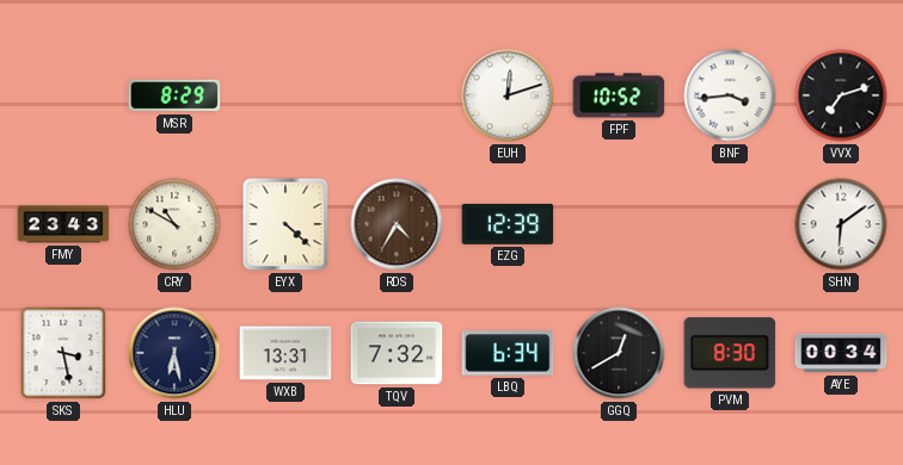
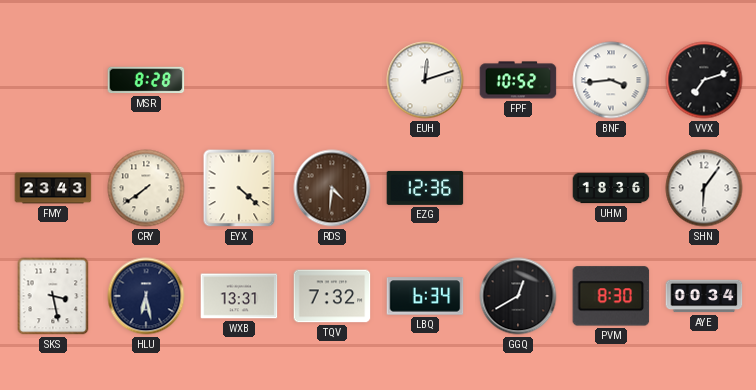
MSR: 8:29 -> 8:28
CRY: 10:50 -> 7:39
RDS: 4:35 -> 4:31
EZG: 12:39 -> 12:36
UHM: none -> 18:36
SHN: 6:09 -> 6:06
